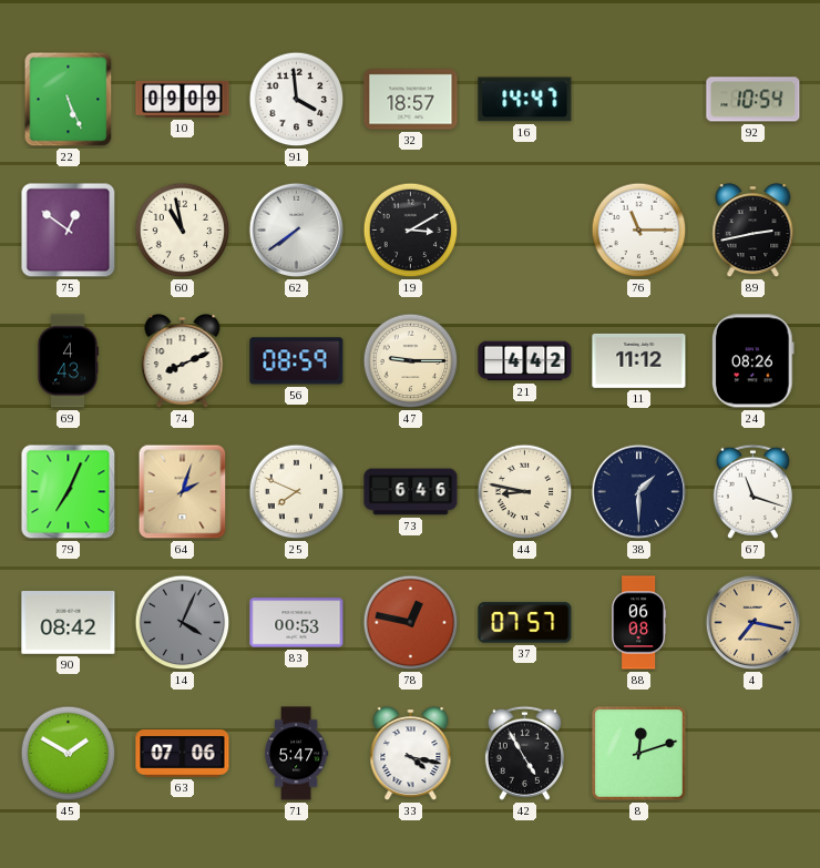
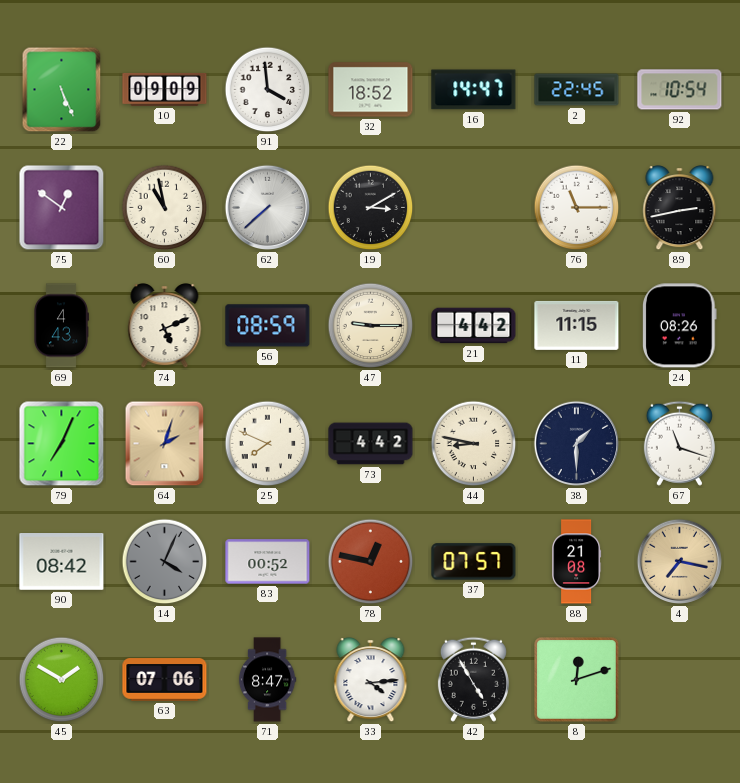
32: 18:57 -> 18:52
2: none -> 22:45
62: 7:39 -> 7:38
74: 8:11 -> 5:11
11: 11:12 -> 11:15
73: 6:46 -> 4:42
83: 00:53 -> 00:52
88: 06:08 -> 21:08
71: 5:47 -> 8:47
33: 4:17 -> 4:14
